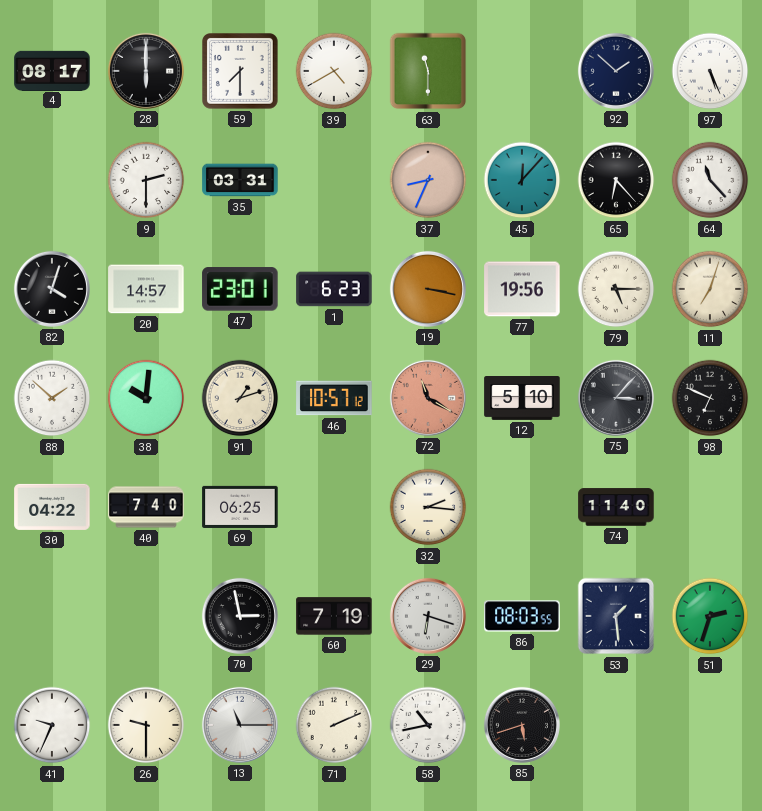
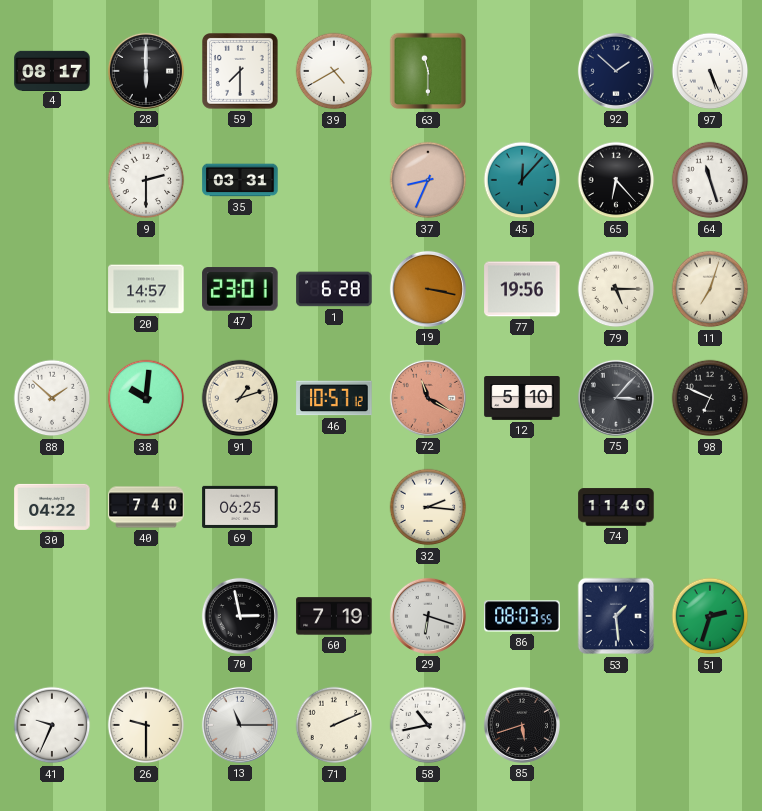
64: 11:23 -> 11:27
82: 4:03 -> none
1: 6:23 -> 6:28
